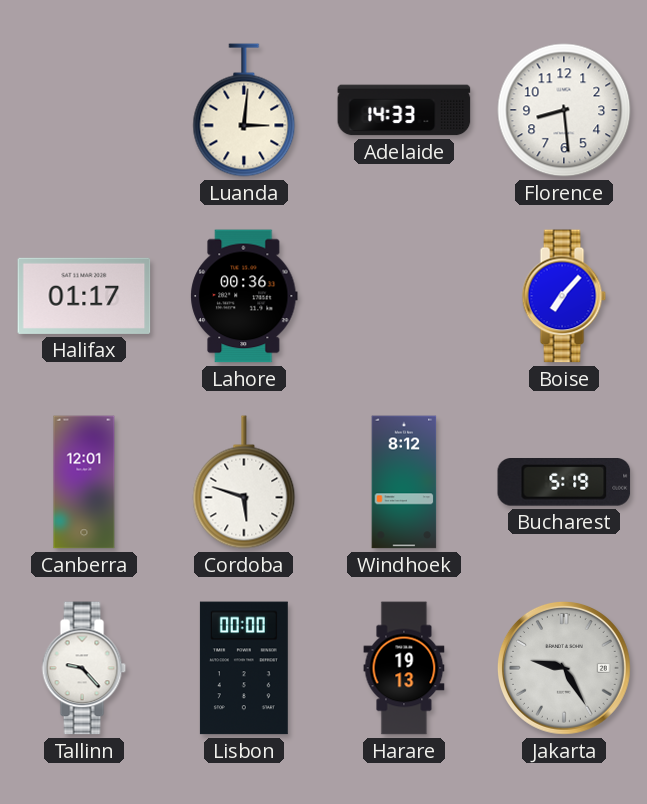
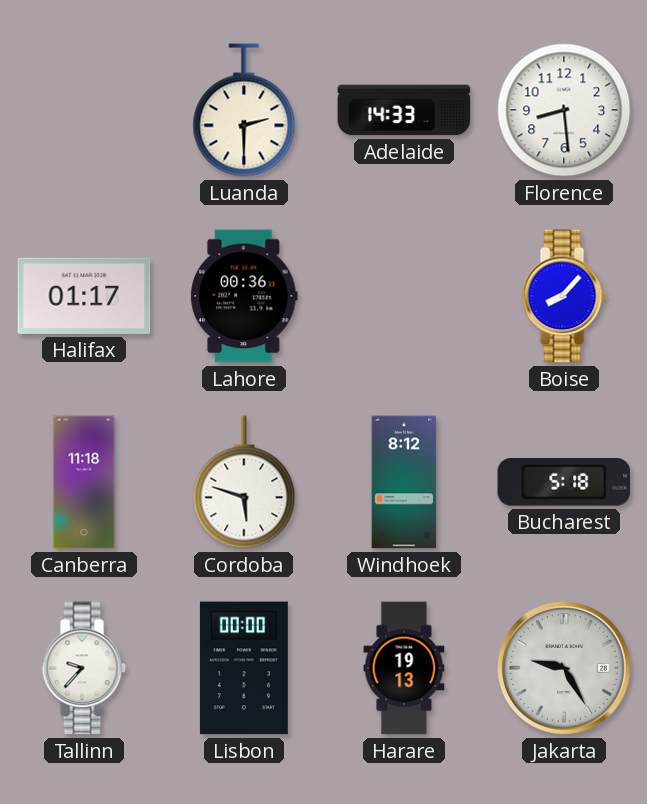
Luanda: 3:01 -> 2:30
Boise: 7:07 -> 8:07
Canberra: 12:01 -> 11:18
Bucharest: 5:19 -> 5:18
Tallinn: 9:23 -> 9:37
